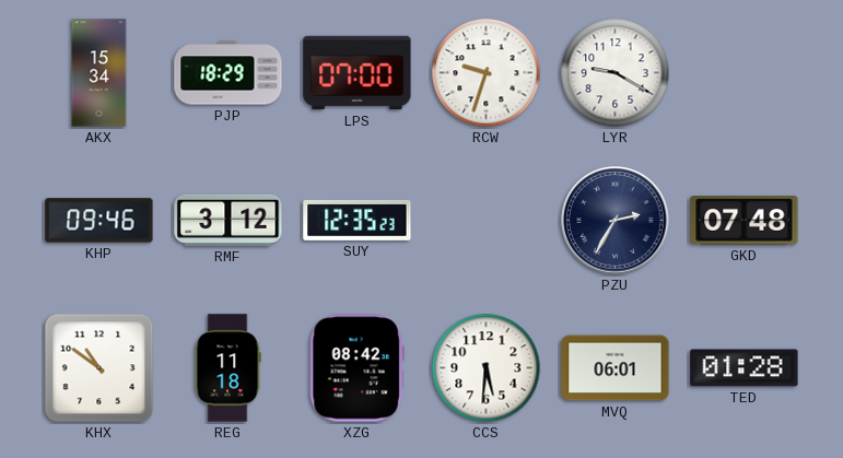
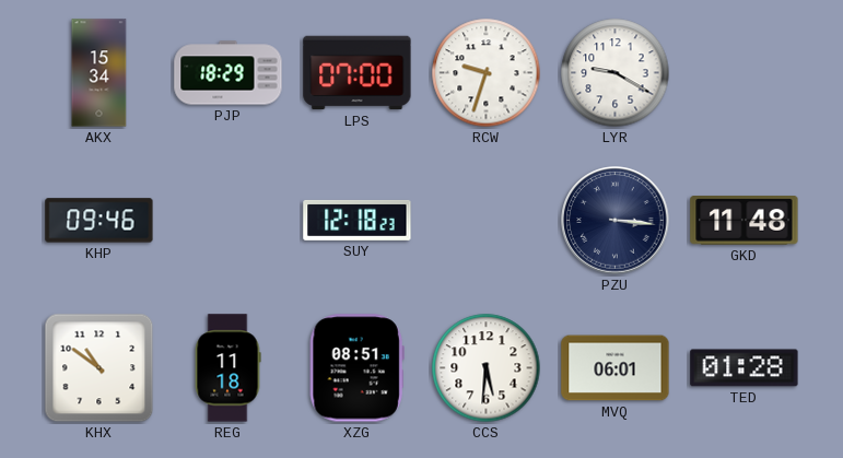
RMF: 3:12 -> none
SUY: 12:35 -> 12:18
PZU: 2:35 -> 3:16
GKD: 07:48 -> 11:48
XZG: 08:42 -> 08:51
